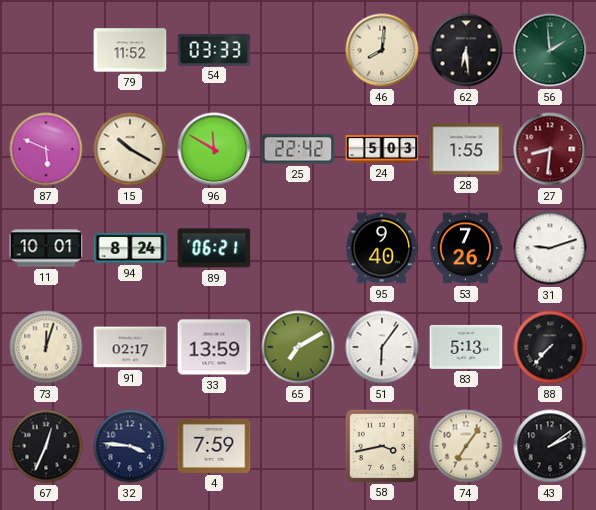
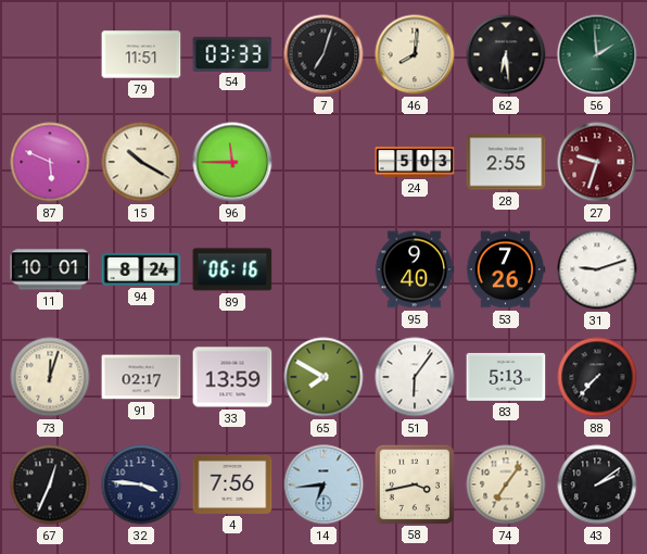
79: 11:52 -> 11:51
7: none -> 7:03
96: 11:50 -> 11:45
25: 22:42 -> none
28: 1:55 -> 2:55
27: 8:31 -> 9:33
89: 06:21 -> 06:16
65: 7:10 -> 7:50
4: 7:59 -> 7:56
14: none -> 6:44
